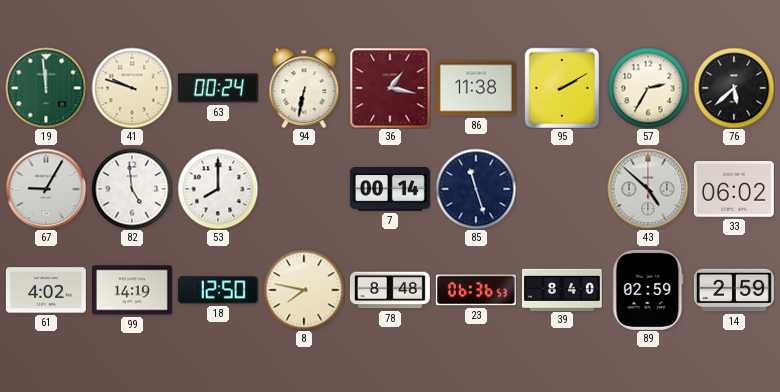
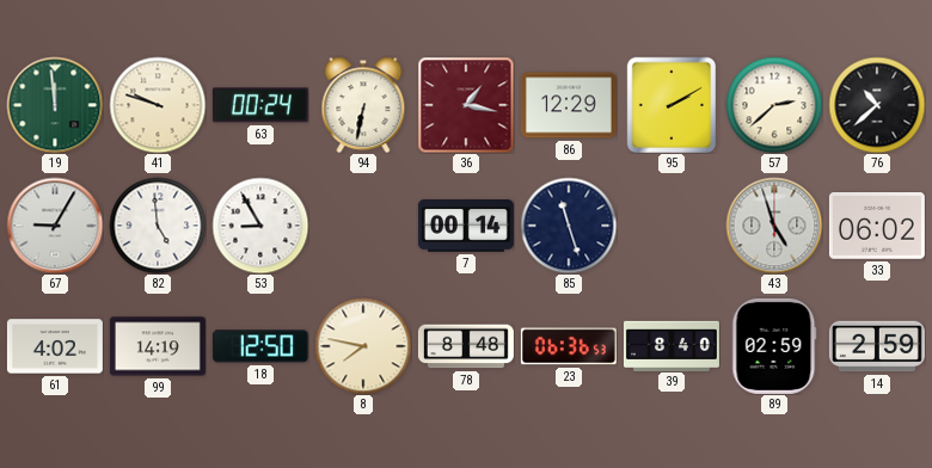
86: 11:38 -> 12:29
57: 2:35 -> 2:38
76: 5:38 -> 10:38
53: 8:00 -> 8:55
43: 4:52 -> 4:57
